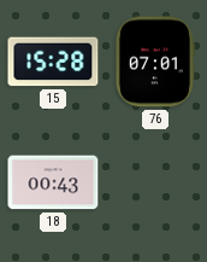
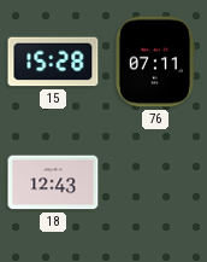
76: 07:01 -> 07:11
18: 00:43 -> 12:43
